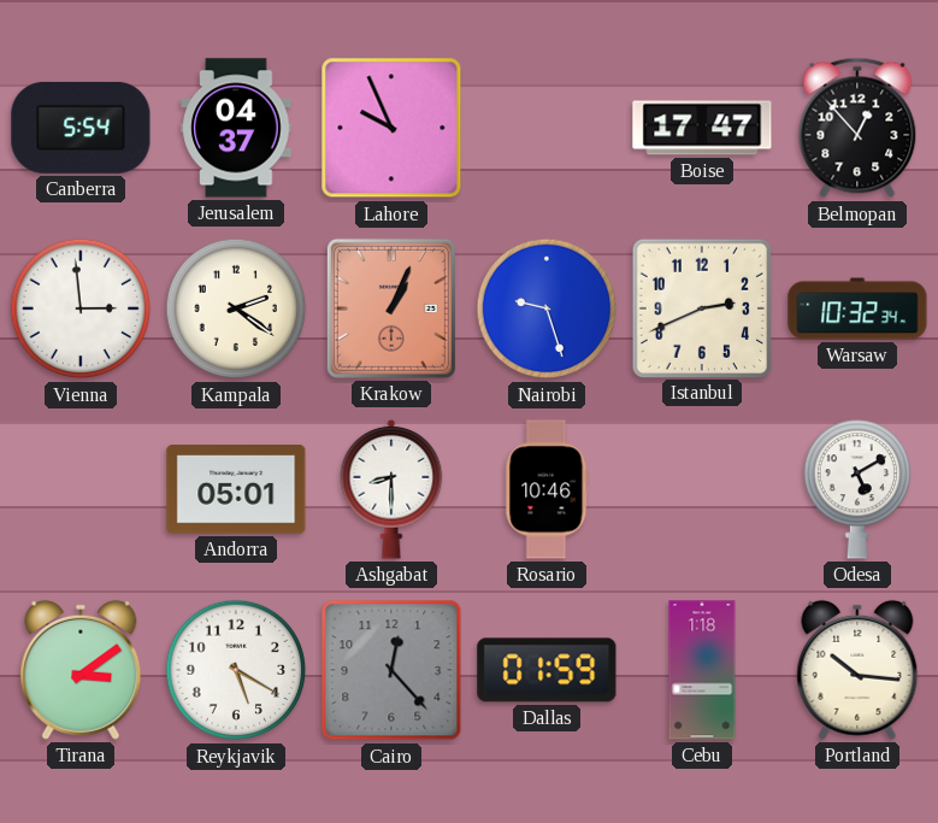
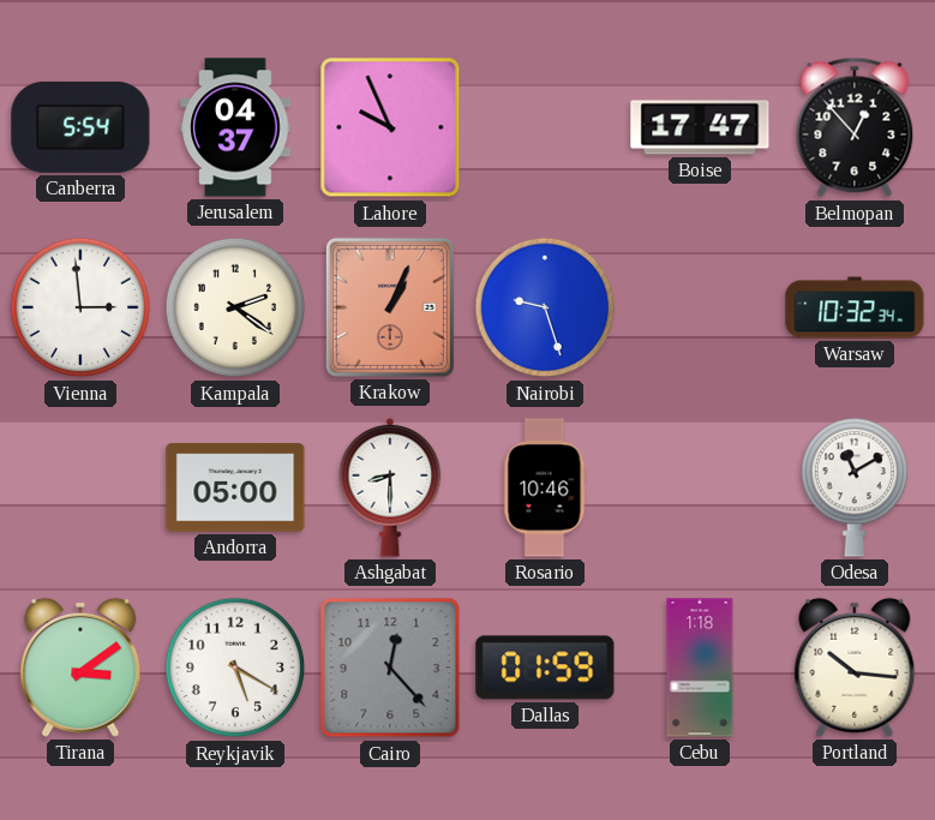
Istanbul: 2:41 -> none
Andorra: 05:01 -> 05:00
Odesa: 5:10 -> 11:10
